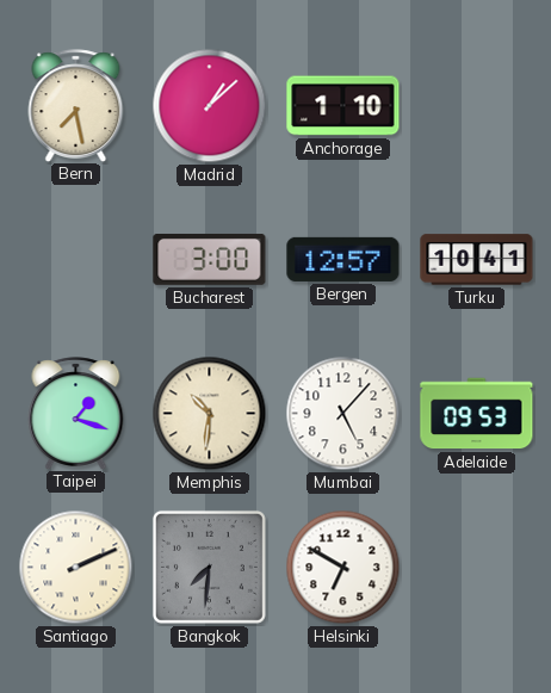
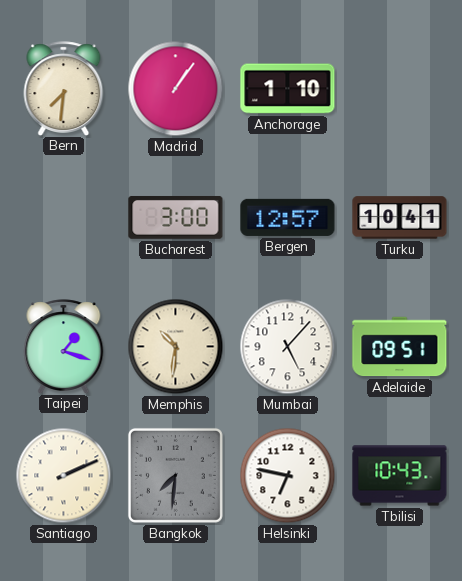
Bern: 7:28 -> 7:31
Madrid: 1:08 -> 1:06
Adelaide: 09:53 -> 09:51
Helsinki: 6:50 -> 6:47
Tbilisi: none -> 10:43
